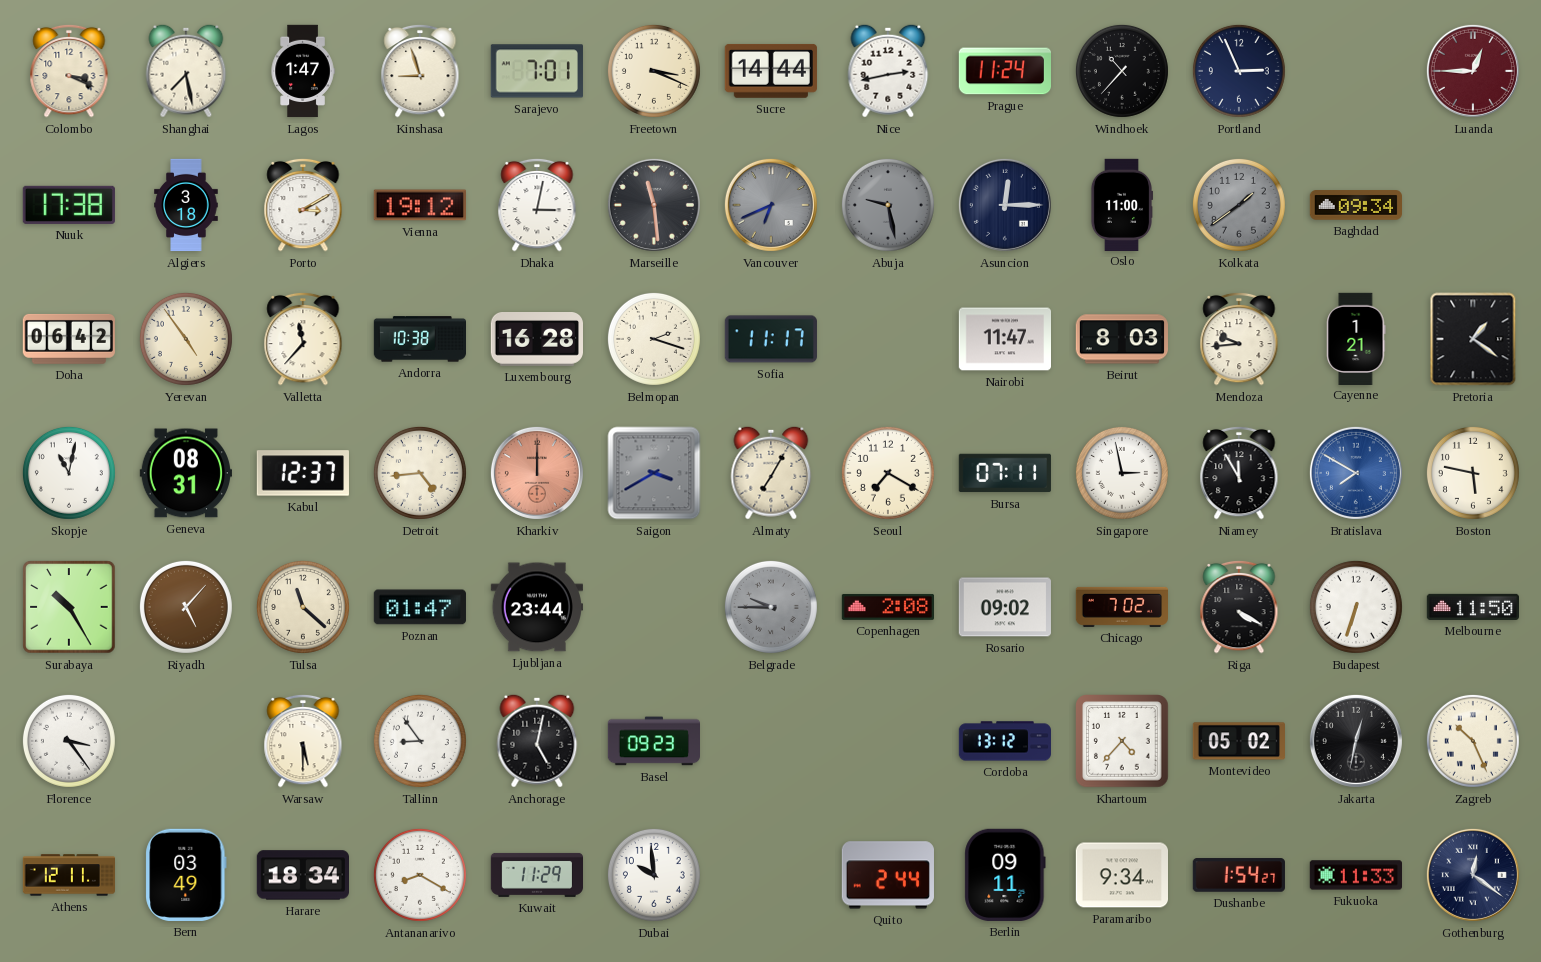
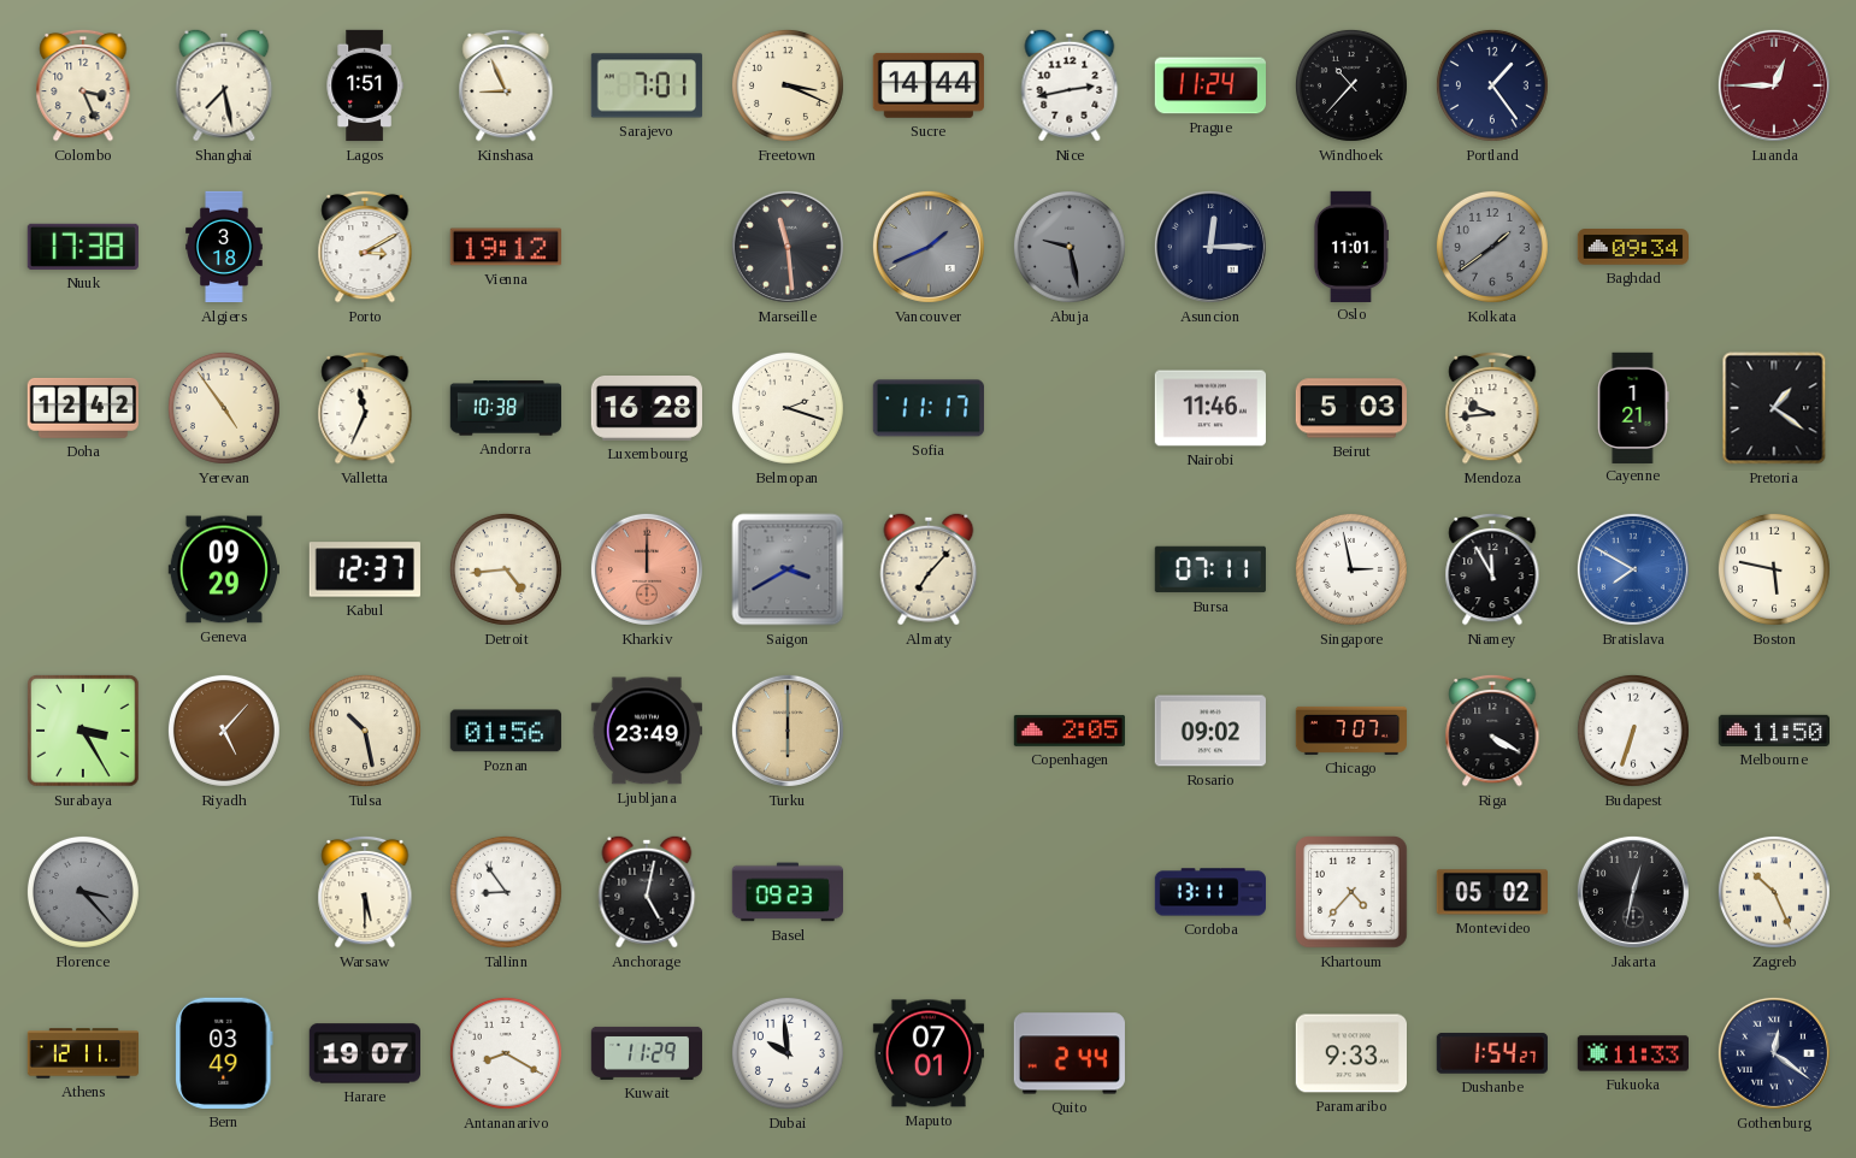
Colombo: 3:19 -> 3:26
Lagos: 1:47 -> 1:51
Kinshasa: 8:57 -> 8:56
Portland: 2:56 -> 1:24
Dhaka: 3:02 -> none
Vancouver: 6:41 -> 1:41
Oslo: 11:00 -> 11:01
Doha: 06:42 -> 12:42
Valletta: 11:37 -> 11:34
Nairobi: 11:47 -> 11:46
Beirut: 8:03 -> 5:03
Skopje: 11:02 -> none
Geneva: 08:31 -> 09:29
Almaty: 7:05 -> 7:07
Seoul: 7:20 -> none
Surabaya: 10:25 -> 3:25
Tulsa: 11:22 -> 10:28
Poznan: 01:47 -> 01:56
Ljubljana: 23:44 -> 23:49
Turku: none -> 6:00
Belgrade: 9:45 -> none
Copenhagen: 2:08 -> 2:05
Chicago: 7:02 -> 7:07
Florence: 3:24 -> 3:23
Florence dial: white -> grey
Cordoba: 13:12 -> 13:11
Harare: 18:34 -> 19:07
Maputo: none -> 07:01
Berlin: 09:11 -> none
Paramaribo: 9:34 -> 9:33
